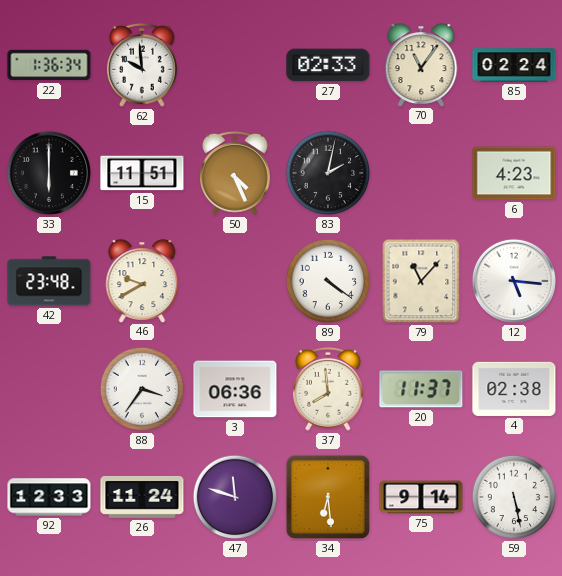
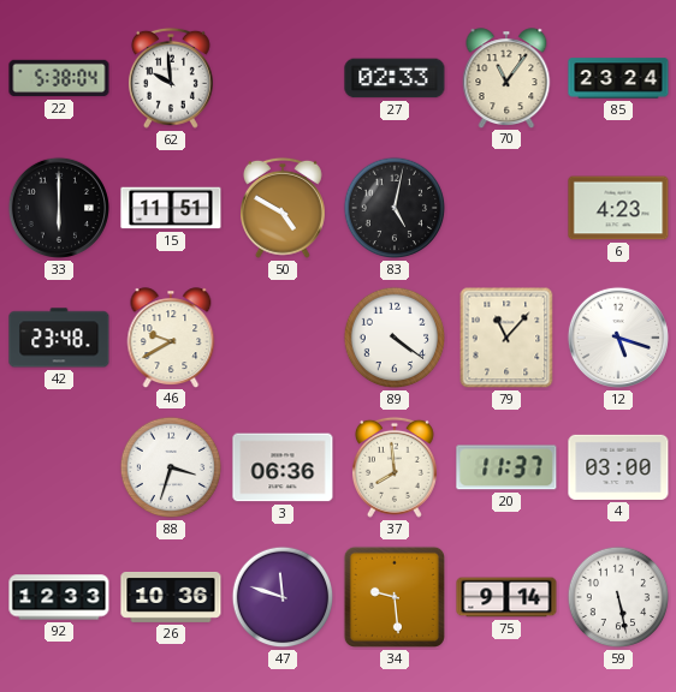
22: 1:36 -> 5:38
85: 02:24 -> 23:24
50: 4:26 -> 4:50
83: 2:02 -> 5:02
12: 5:16 -> 5:18
88: 3:36 -> 3:33
4: 02:38 -> 03:00
26: 11:24 -> 10:36
34: 6:29 -> 9:29
